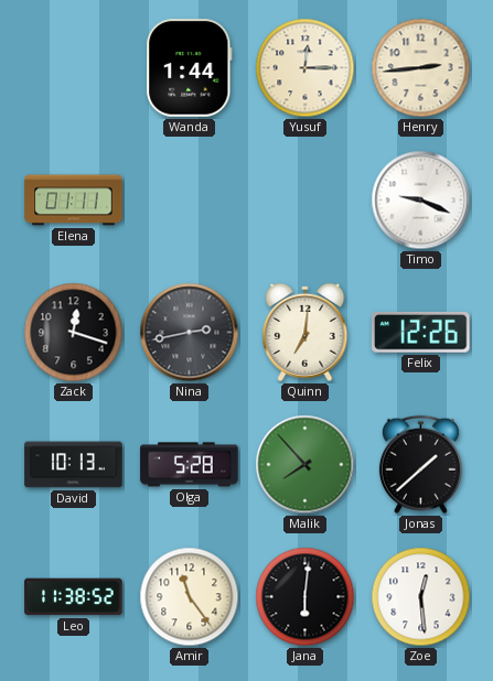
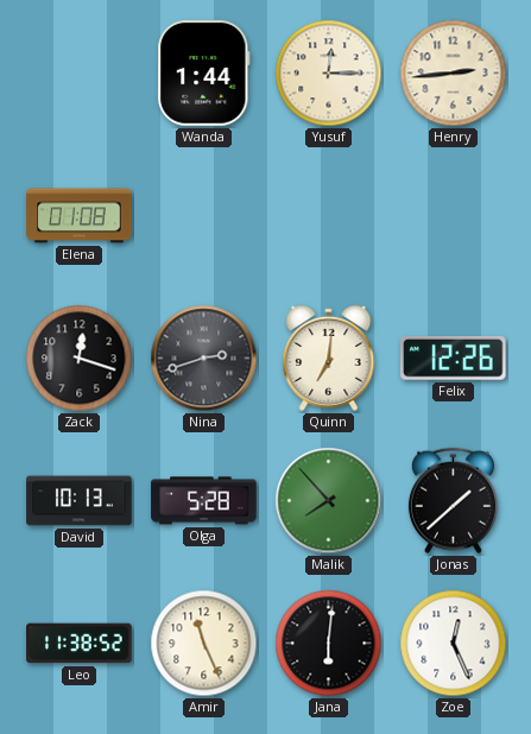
Elena: 01:11 -> 01:08
Timo: 9:19 -> none
Nina: 2:43 -> 2:42
Amir: 11:24 -> 11:26
Zoe: 12:29 -> 12:26
